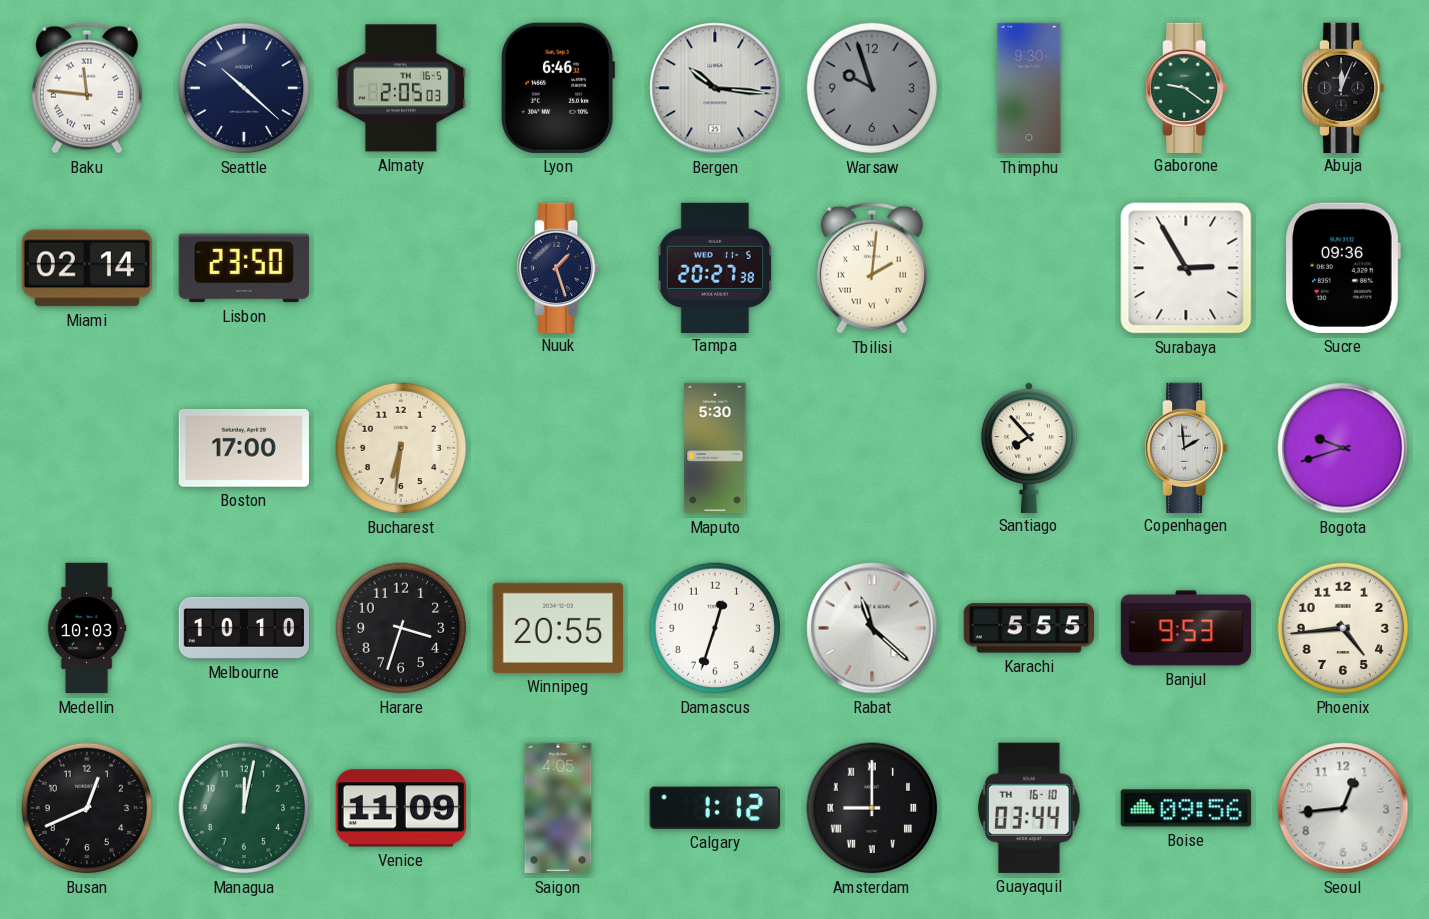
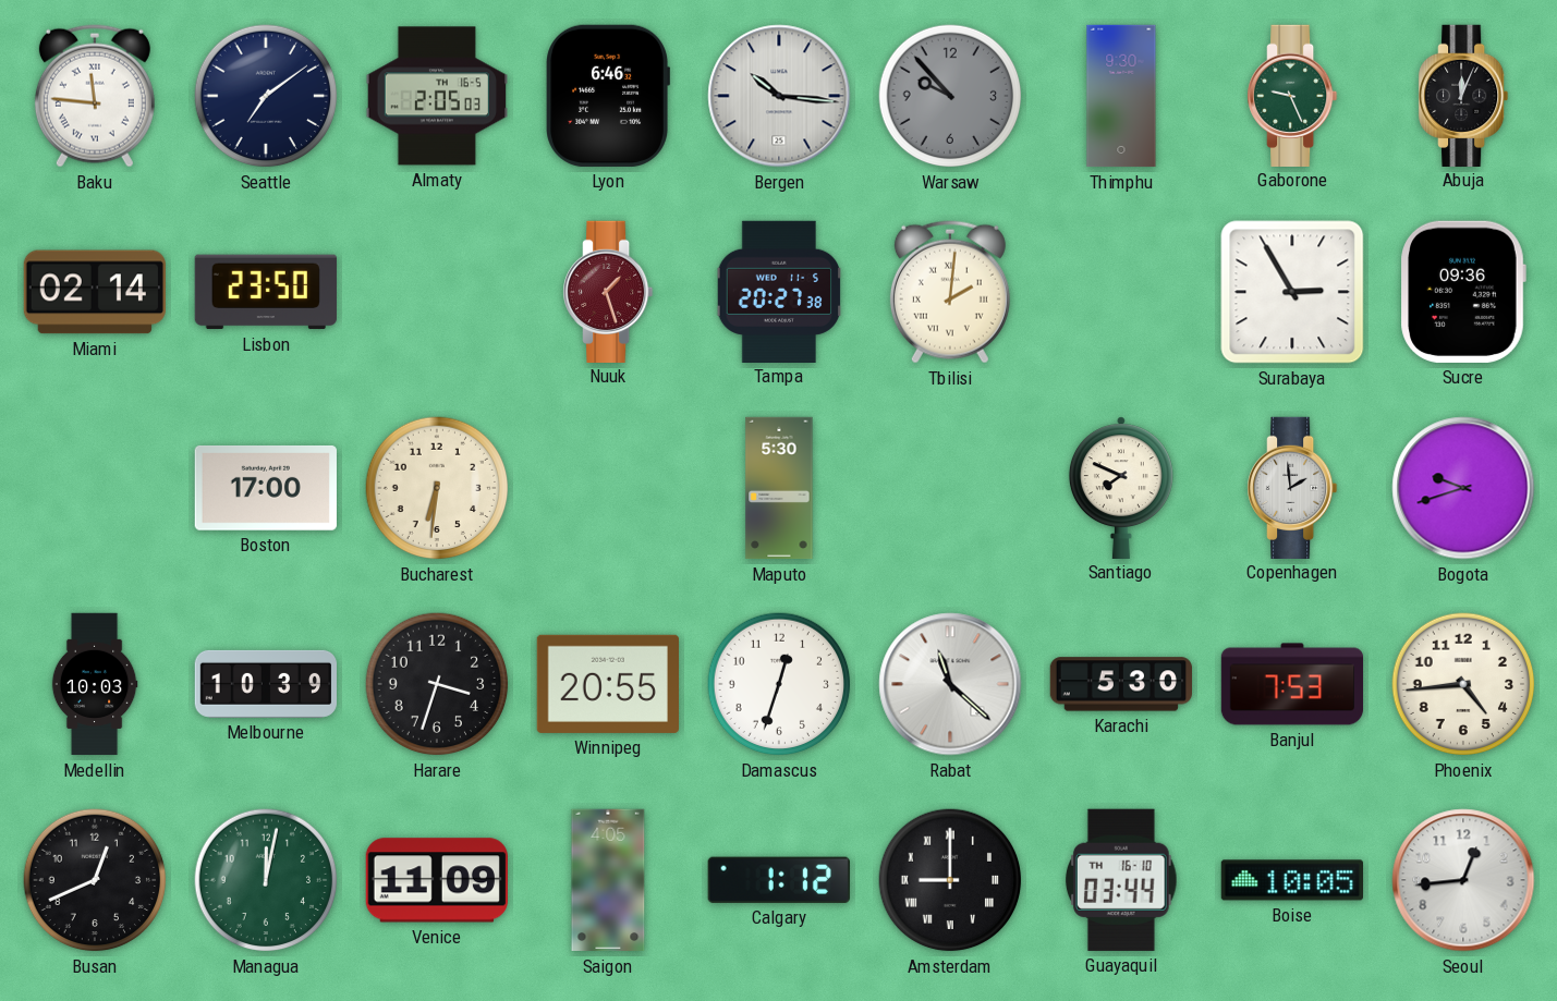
Seattle: 10:22 -> 7:09
Warsaw: 9:57 -> 9:53
Gaborone: 9:21 -> 9:26
Nuuk dial: navy -> burgundy
Santiago: 7:53 -> 7:49
Melbourne: 10:10 -> 10:39
Karachi: 5:55 -> 5:30
Banjul: 9:53 -> 7:53
Boise: 09:56 -> 10:05
